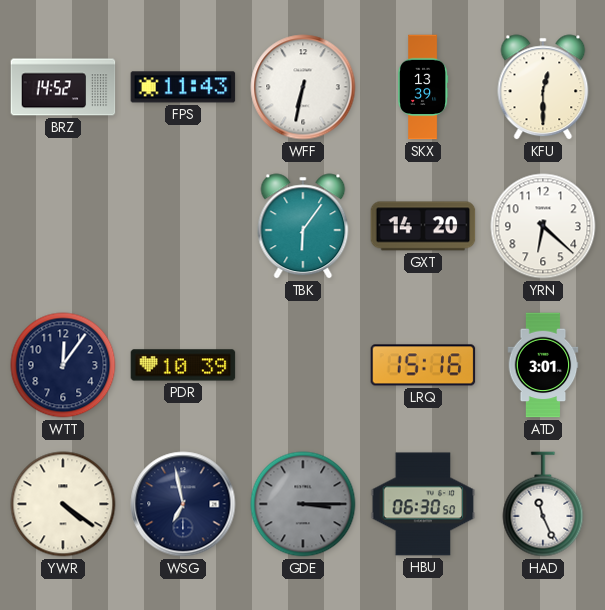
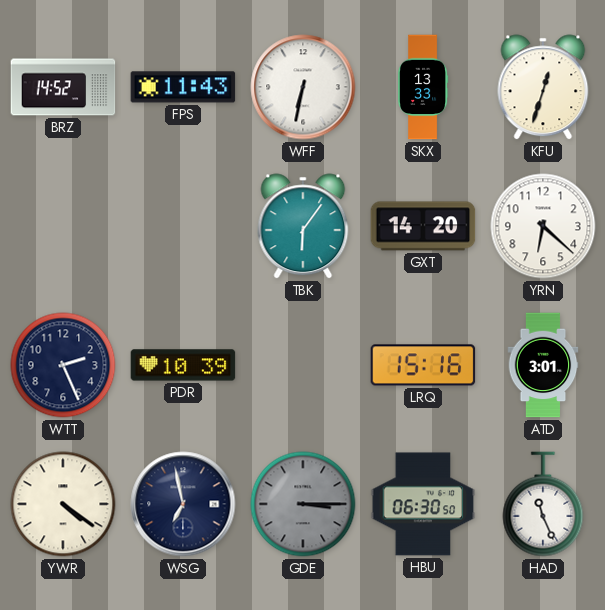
SKX: 13:39 -> 13:33
KFU: 12:30 -> 12:33
WTT: 12:06 -> 2:26
